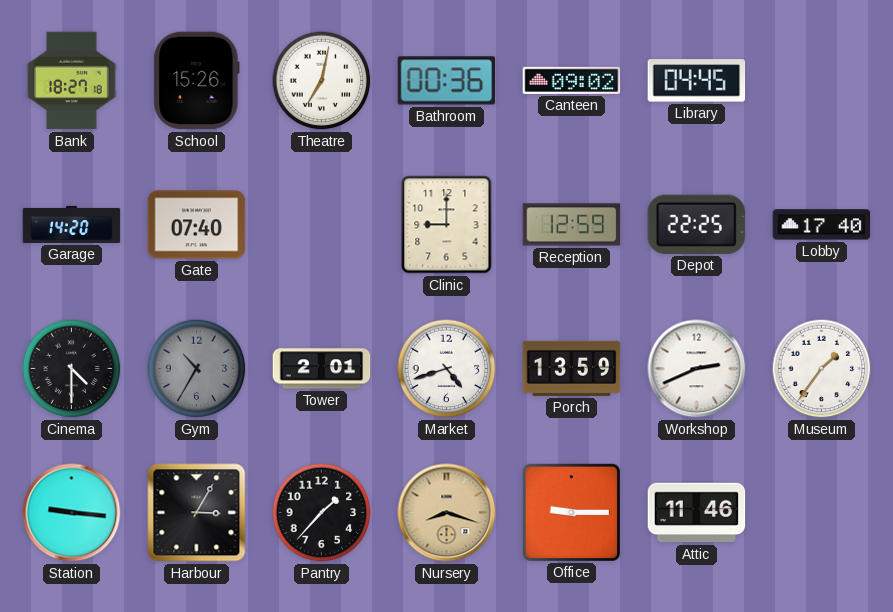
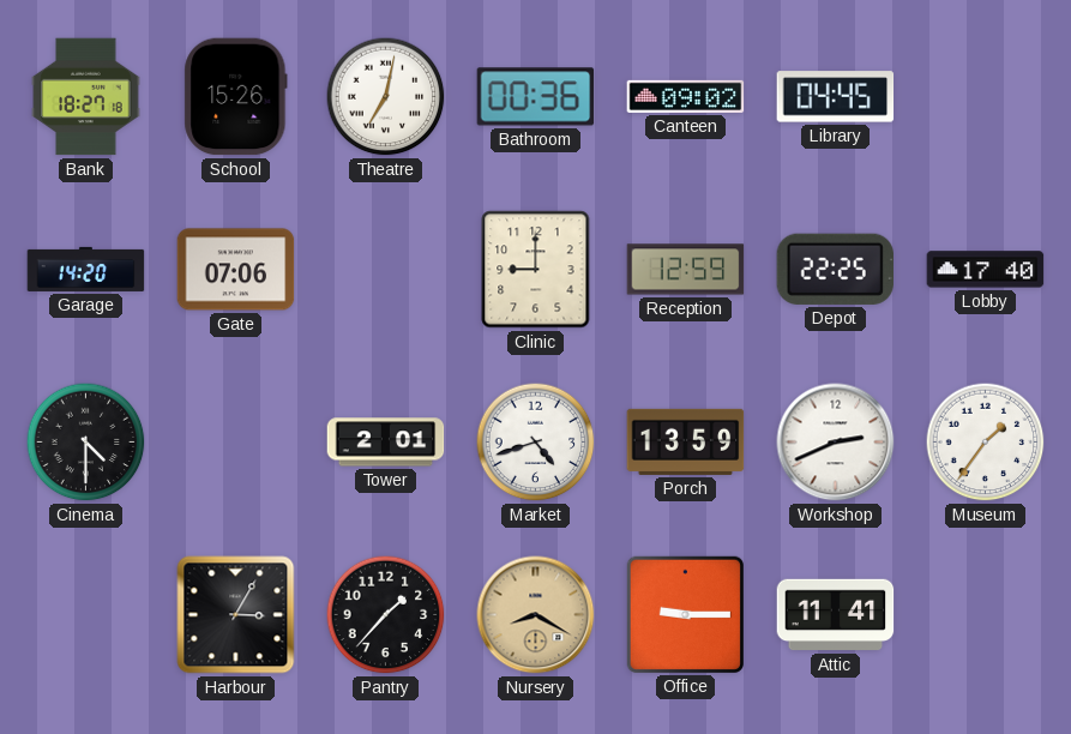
Gate: 07:40 -> 07:06
Gym: 10:35 -> none
Station: 9:16 -> none
Nursery: 8:18 -> 8:20
Attic: 11:46 -> 11:41
